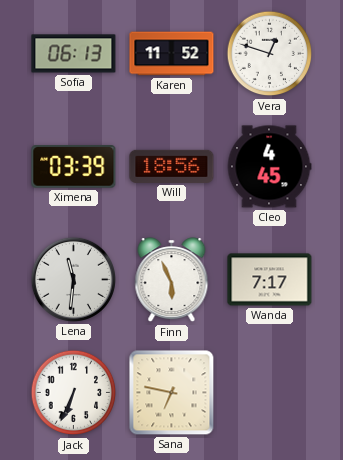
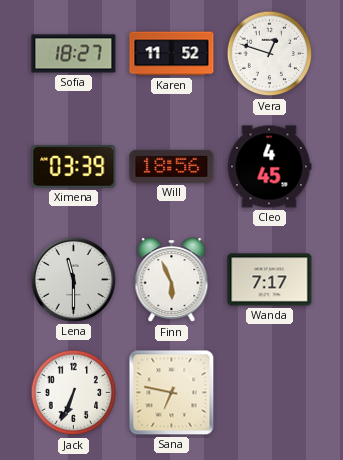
Sofia: 06:13 -> 18:27
Lena: 11:31 -> 11:30
